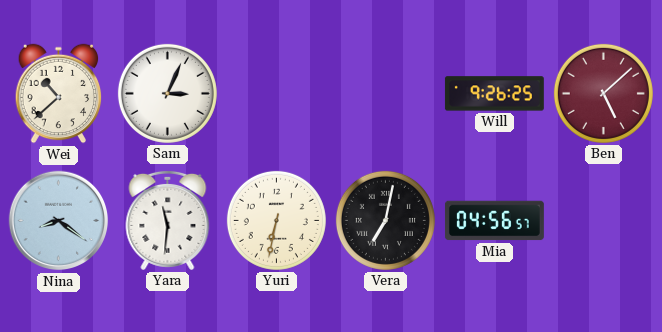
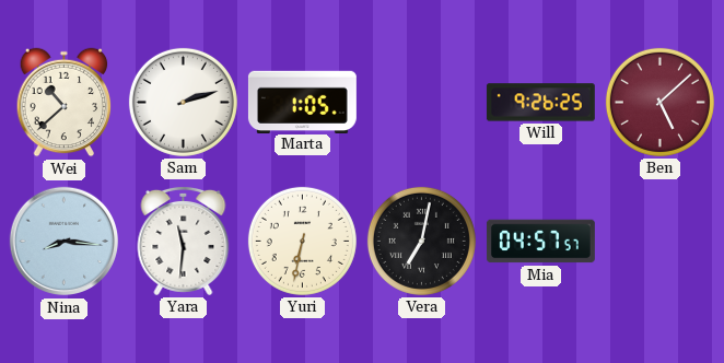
Sam: 3:04 -> 2:12
Marta: none -> 1:05
Nina: 8:21 -> 8:16
Mia: 04:56 -> 04:57
